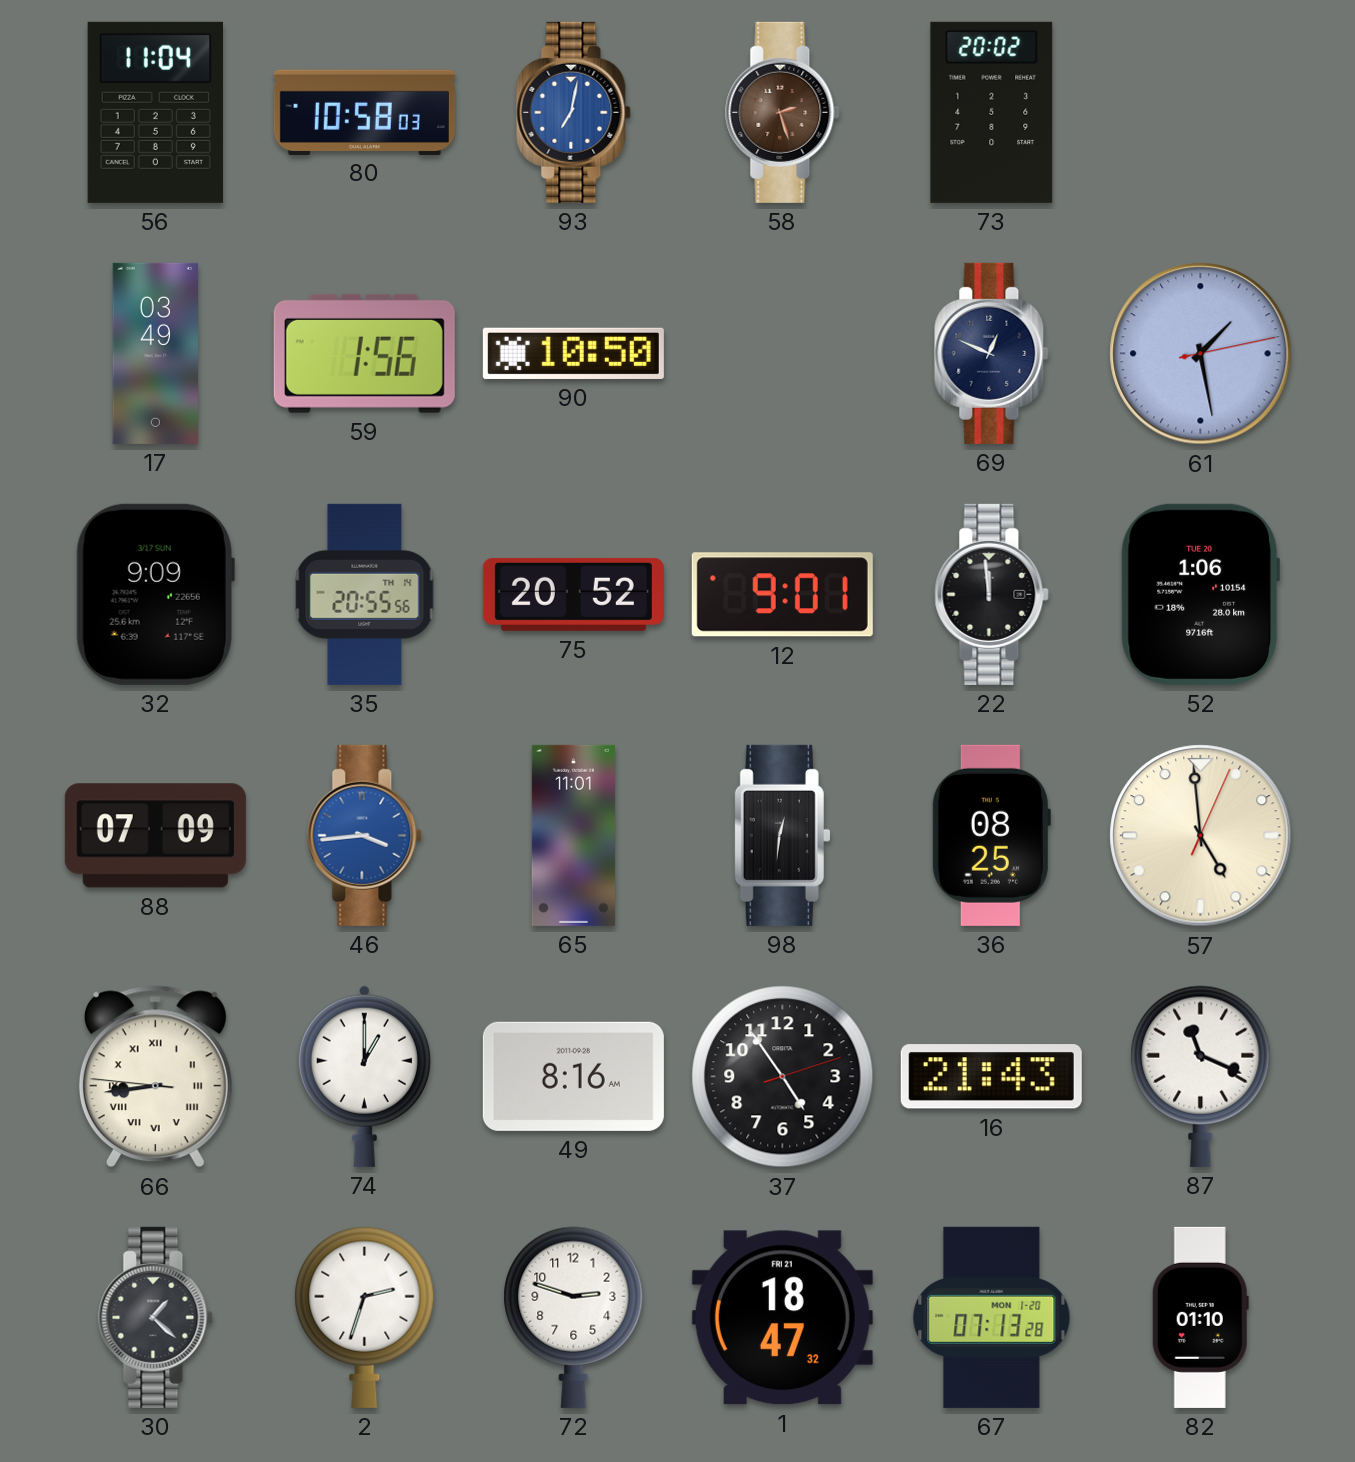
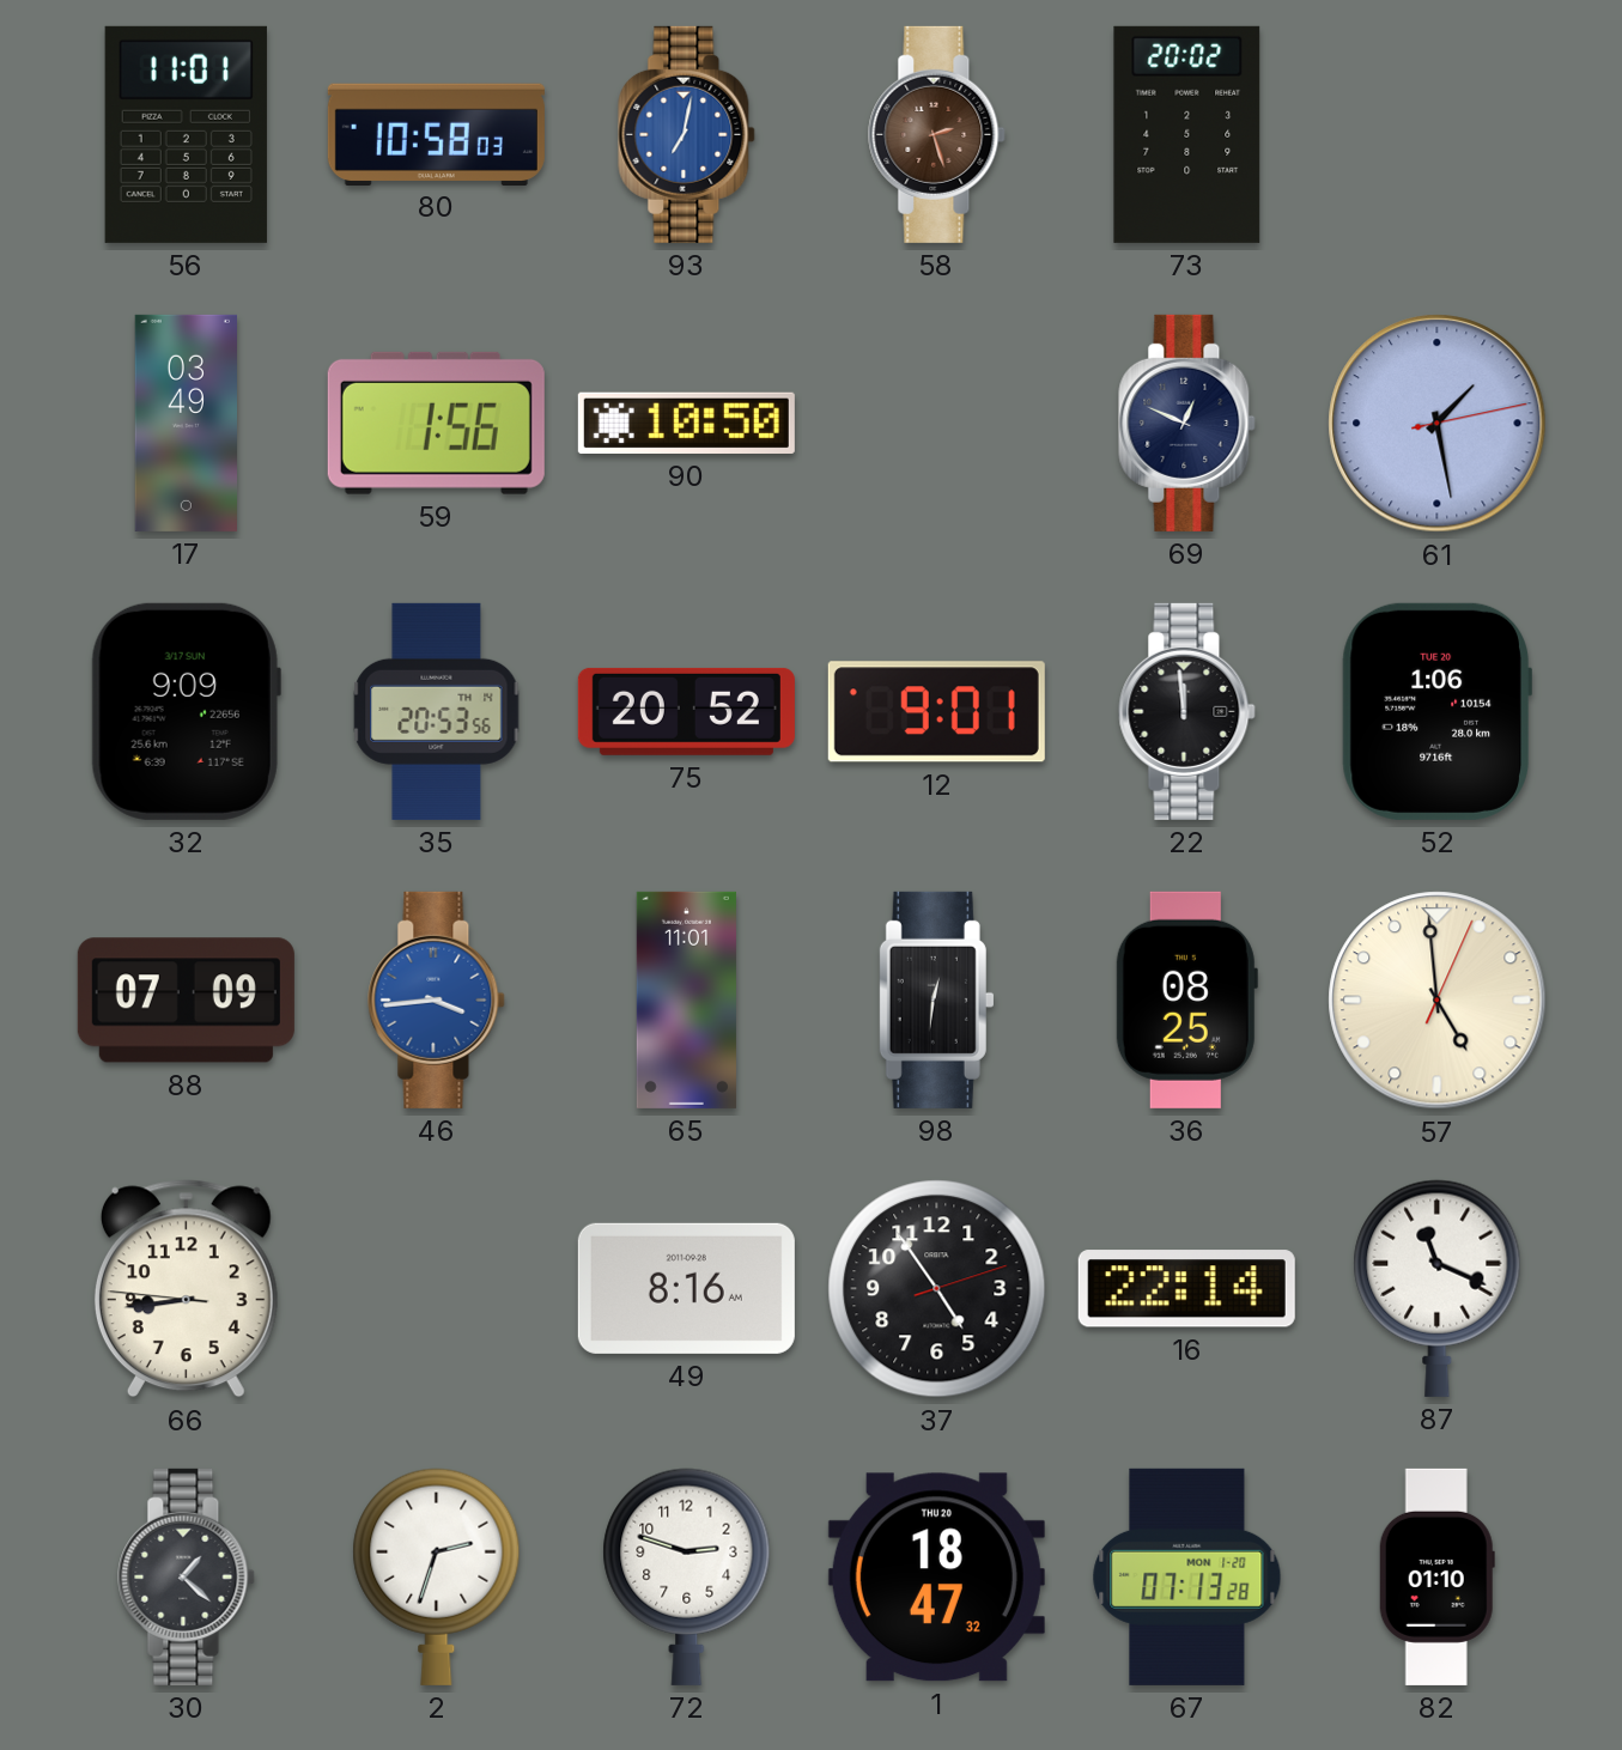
56: 11:04 -> 11:01
35: 20:55 -> 20:53
66 numerals: Roman -> Arabic
74: 1:00 -> none
16: 21:43 -> 22:14
1 date: FRI 21 -> THU 20
